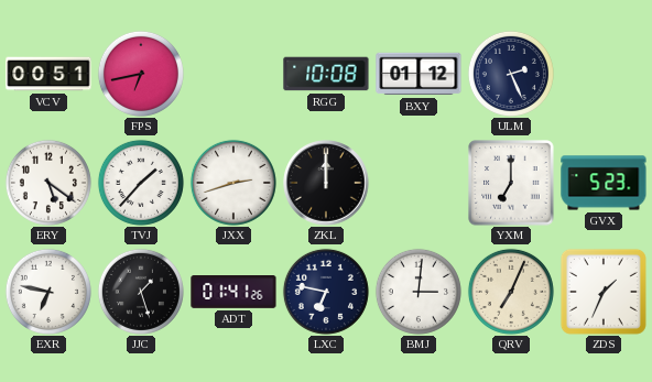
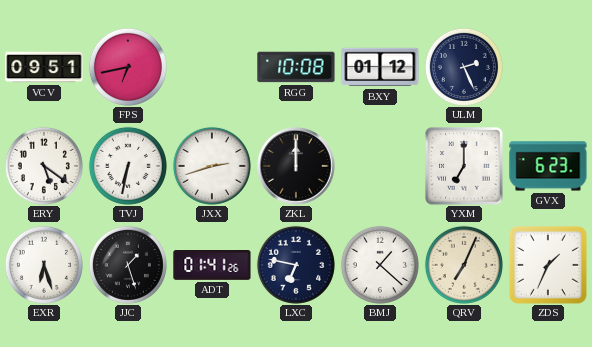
VCV: 00:51 -> 09:51
TVJ: 1:37 -> 6:32
GVX: 5:23 -> 6:23
EXR: 6:47 -> 6:27
BMJ: 3:01 -> 1:22
